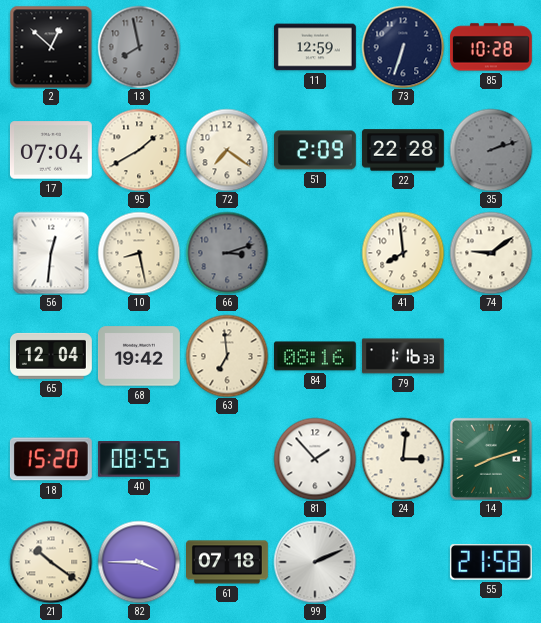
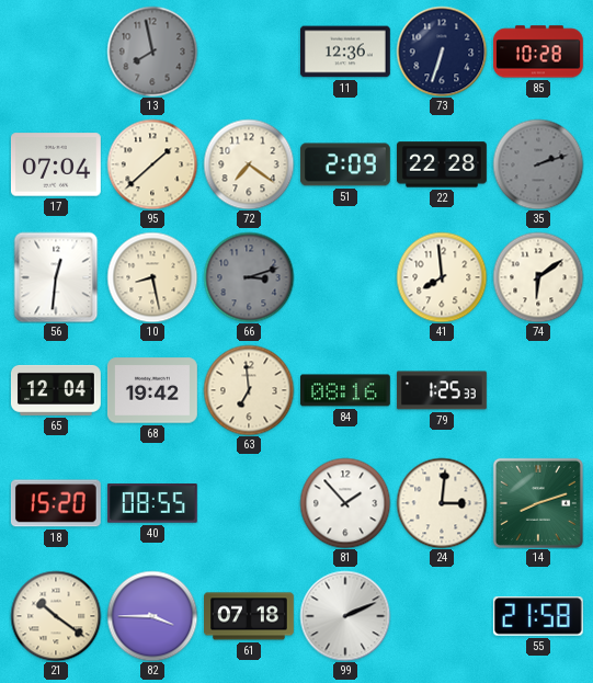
2: 12:52 -> none
11: 12:59 -> 12:36
95: 1:40 -> 1:38
74: 9:09 -> 6:09
79: 1:16 -> 1:25
